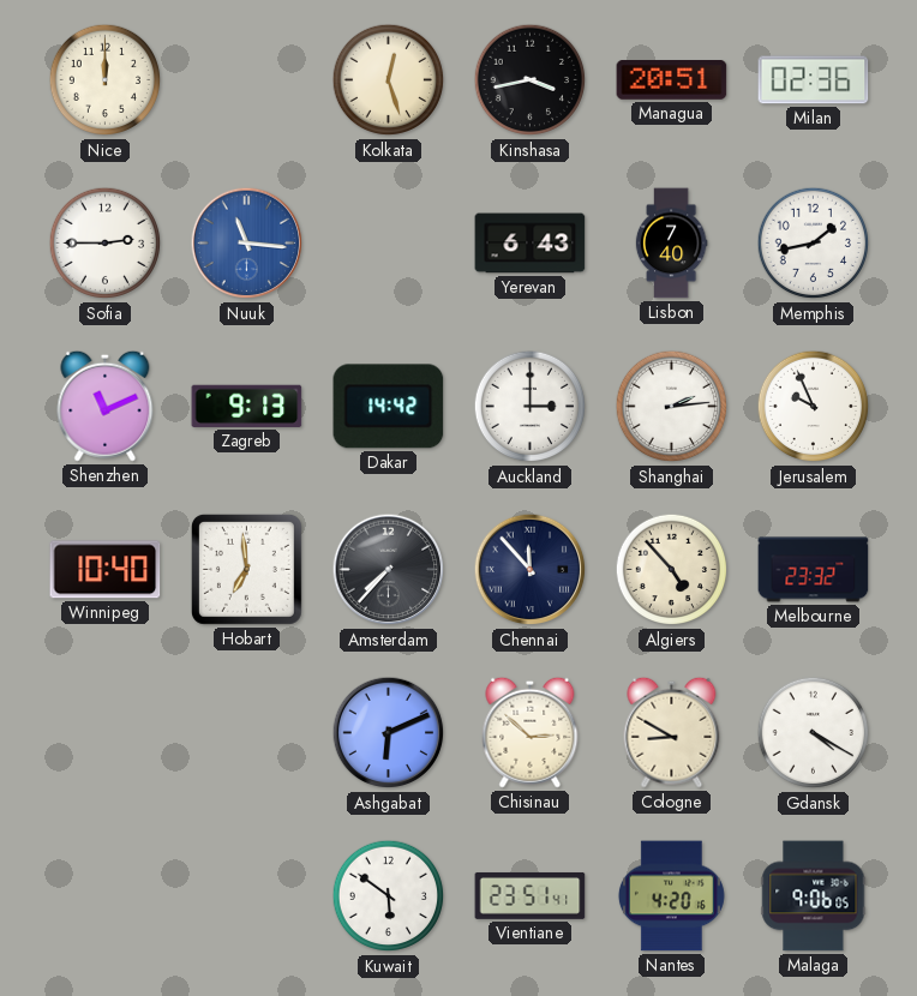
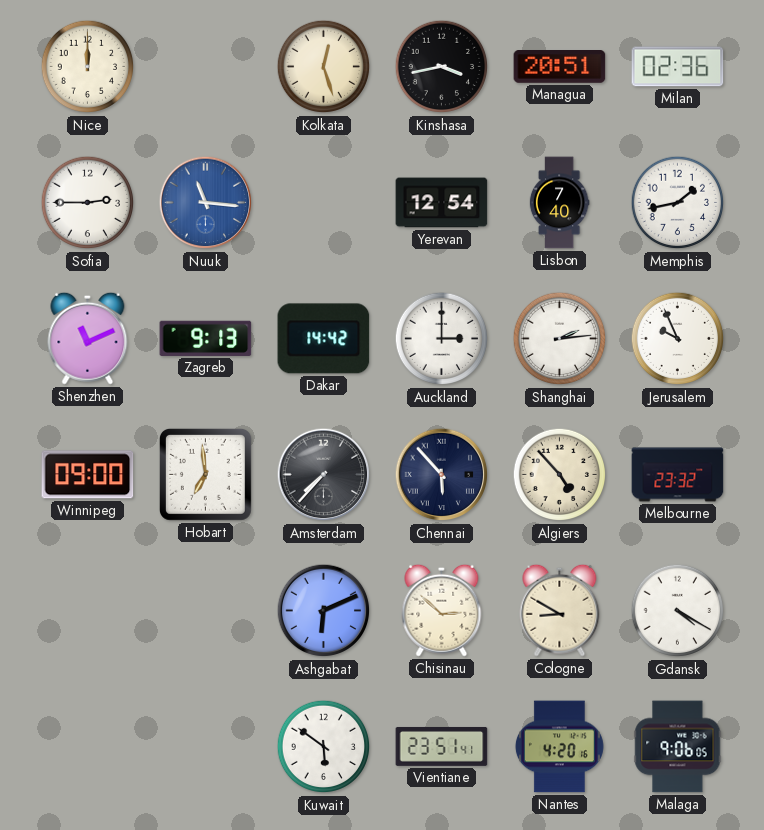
Yerevan: 6:43 -> 12:54
Winnipeg: 10:40 -> 09:00
Chennai: 11:53 -> 5:53
